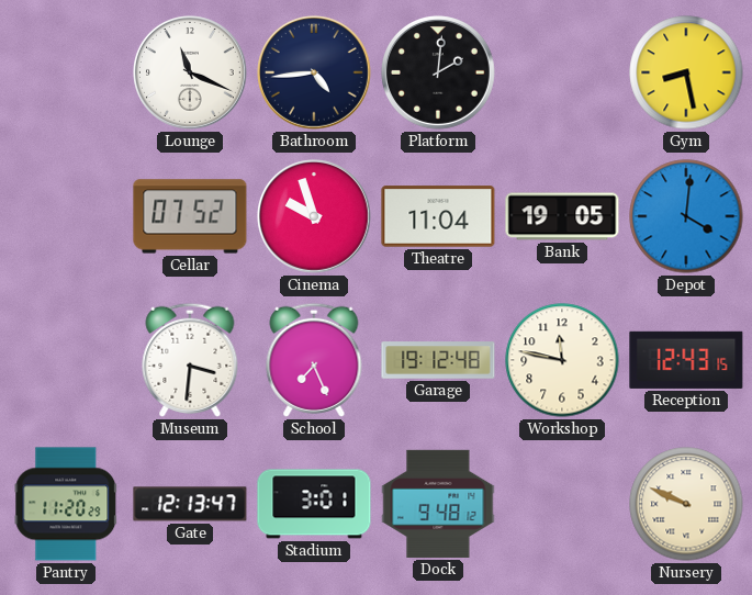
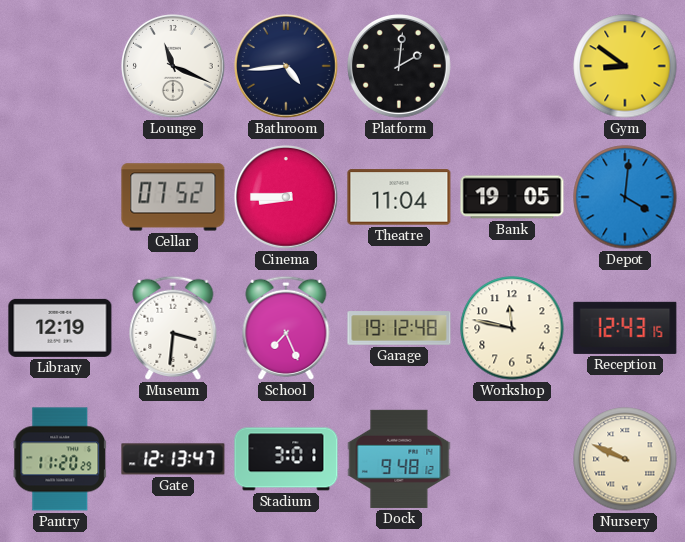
Gym: 8:28 -> 8:51
Cinema: 9:57 -> 8:45
Library: none -> 12:19
